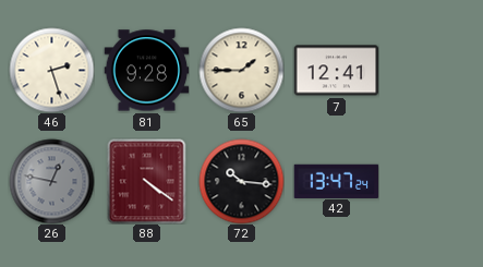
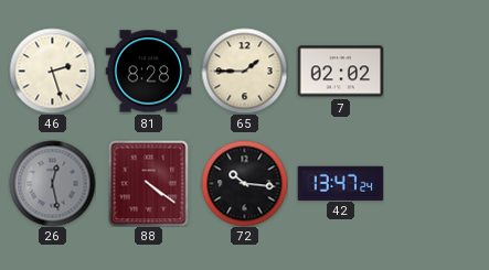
81: 9:28 -> 8:28
7: 12:41 -> 02:02
26: 12:47 -> 12:28
